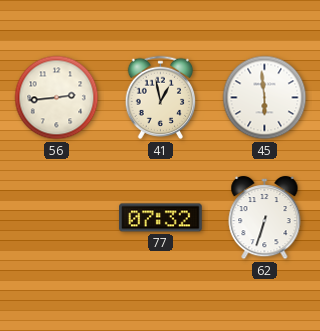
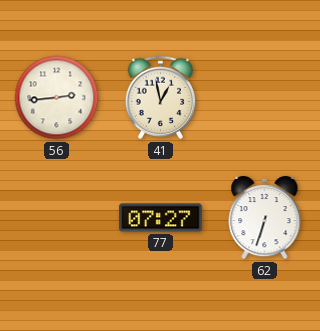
45: 5:59 -> none
77: 07:32 -> 07:27
